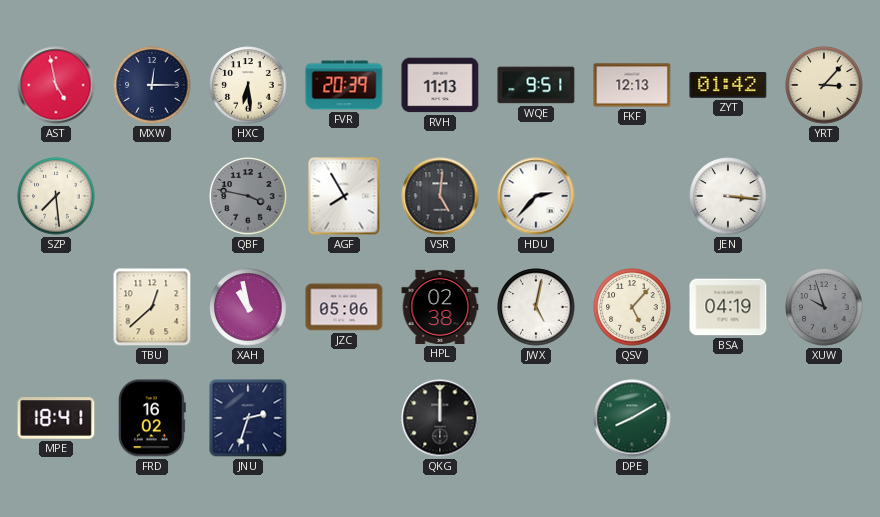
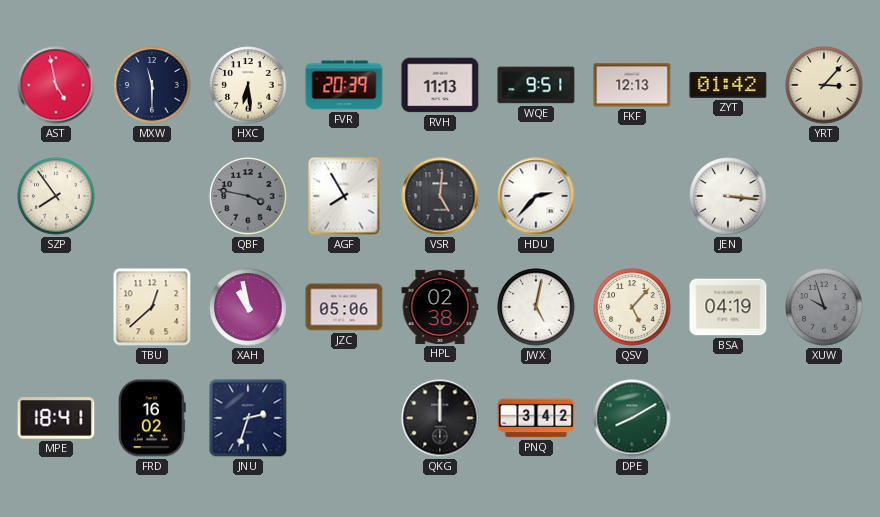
MXW: 12:15 -> 11:30
SZP: 7:29 -> 7:54
PNQ: none -> 3:42
